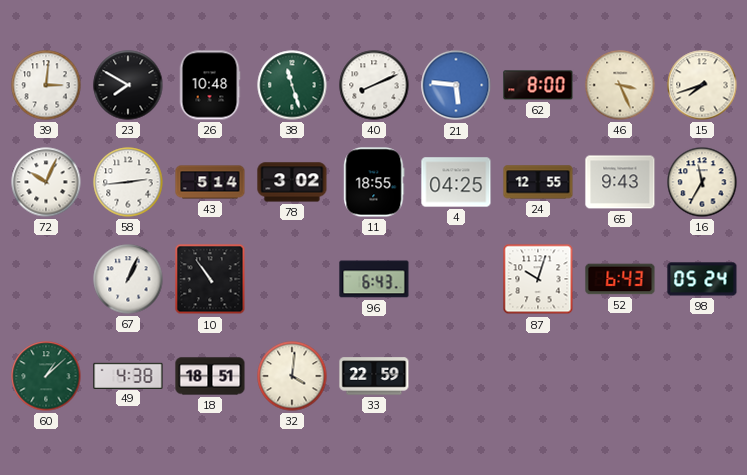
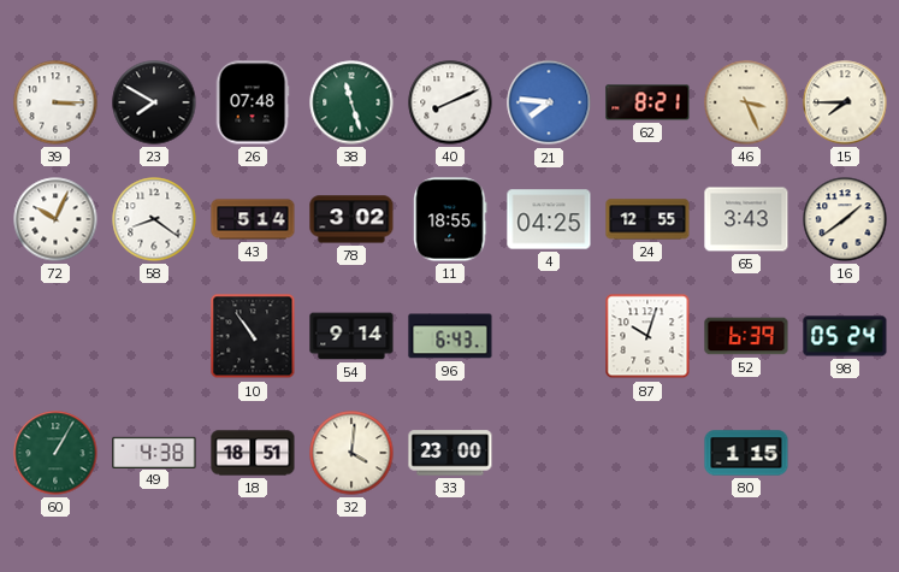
39: 3:01 -> 3:15
26: 10:48 -> 07:48
21: 5:46 -> 7:46
62: 8:00 -> 8:21
15: 7:42 -> 7:45
58: 2:44 -> 8:21
65: 9:43 -> 3:43
16: 11:35 -> 1:39
67: 1:04 -> none
54: none -> 9:14
52: 6:43 -> 6:39
60: 1:08 -> 1:05
33: 22:59 -> 23:00
80: none -> 1:15
